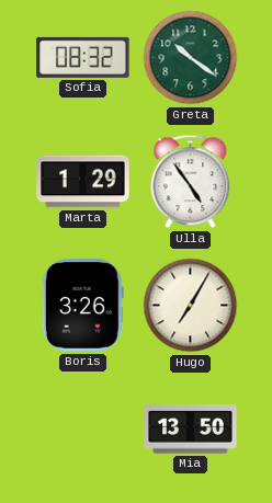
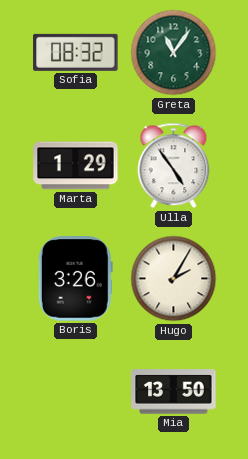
Greta: 10:21 -> 11:06
Hugo: 7:05 -> 2:05
